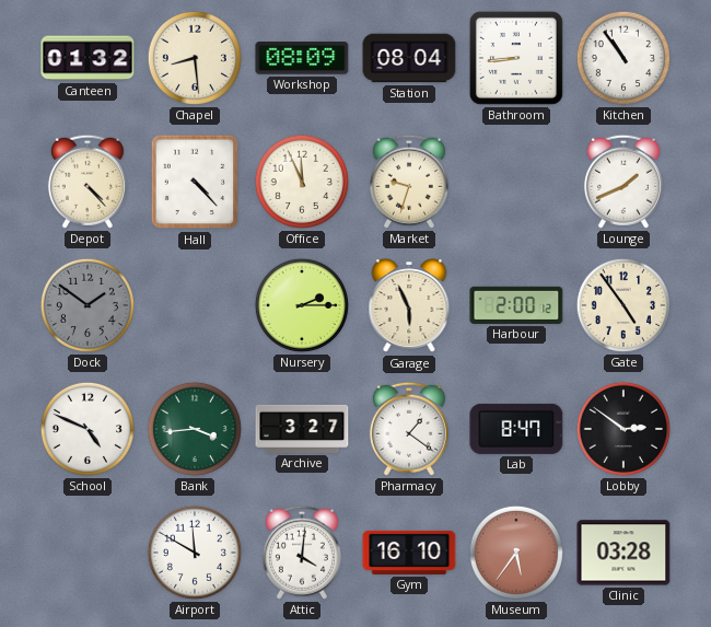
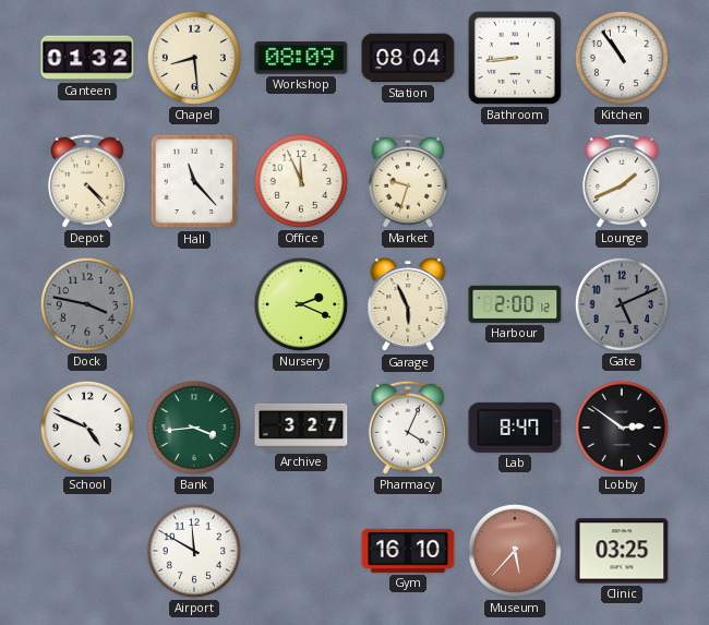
Hall: 4:23 -> 11:23
Dock: 1:51 -> 3:47
Nursery: 2:15 -> 2:19
Gate: 4:54 -> 5:11
Gate dial: cream -> grey
Pharmacy: 1:21 -> 4:04
Attic: 4:01 -> none
Museum: 5:36 -> 5:37
Clinic: 03:28 -> 03:25
